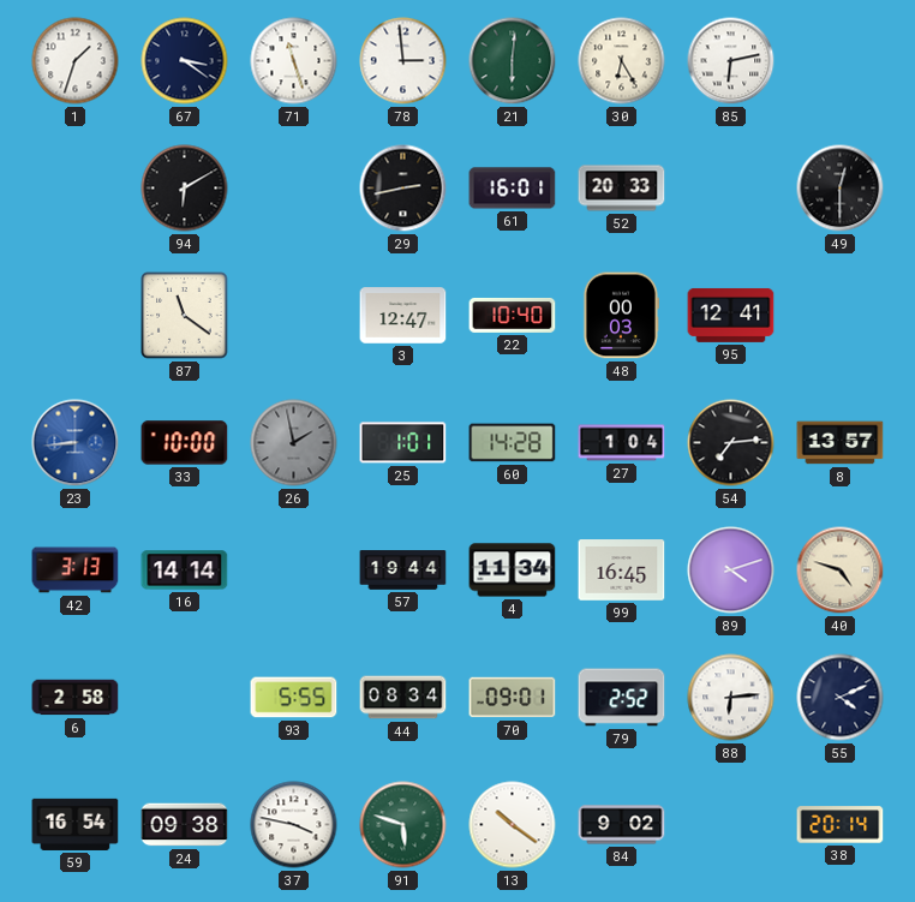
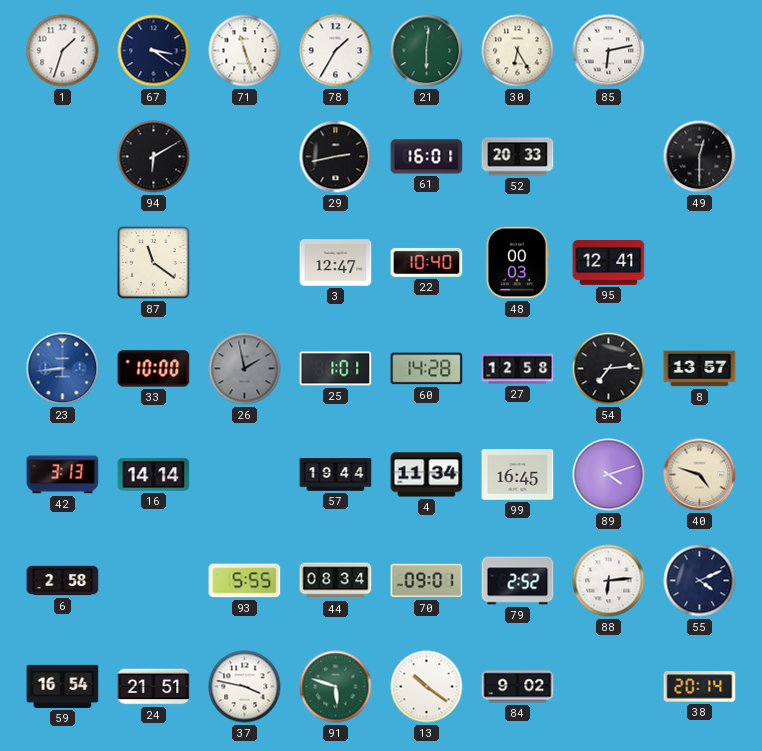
78: 2:59 -> 1:35
27: 1:04 -> 12:58
24: 09:38 -> 21:51
